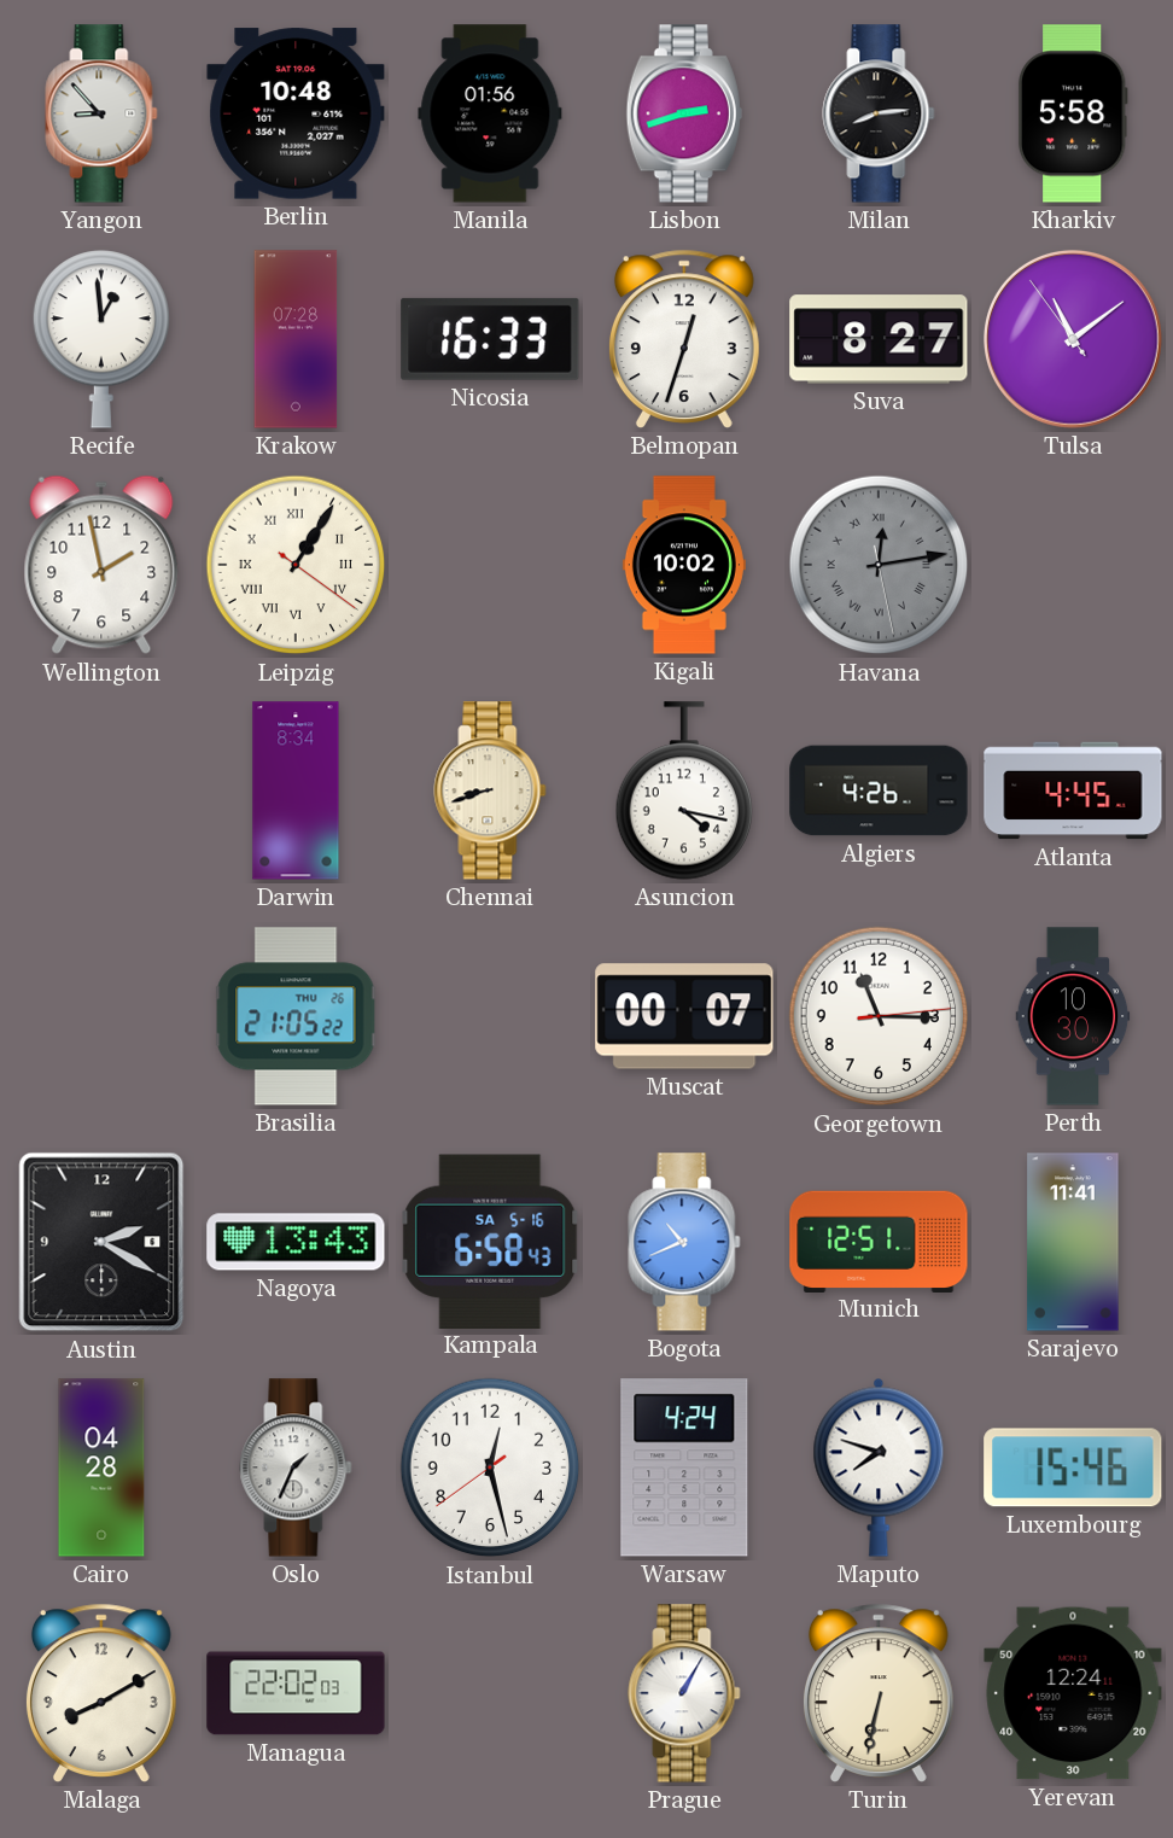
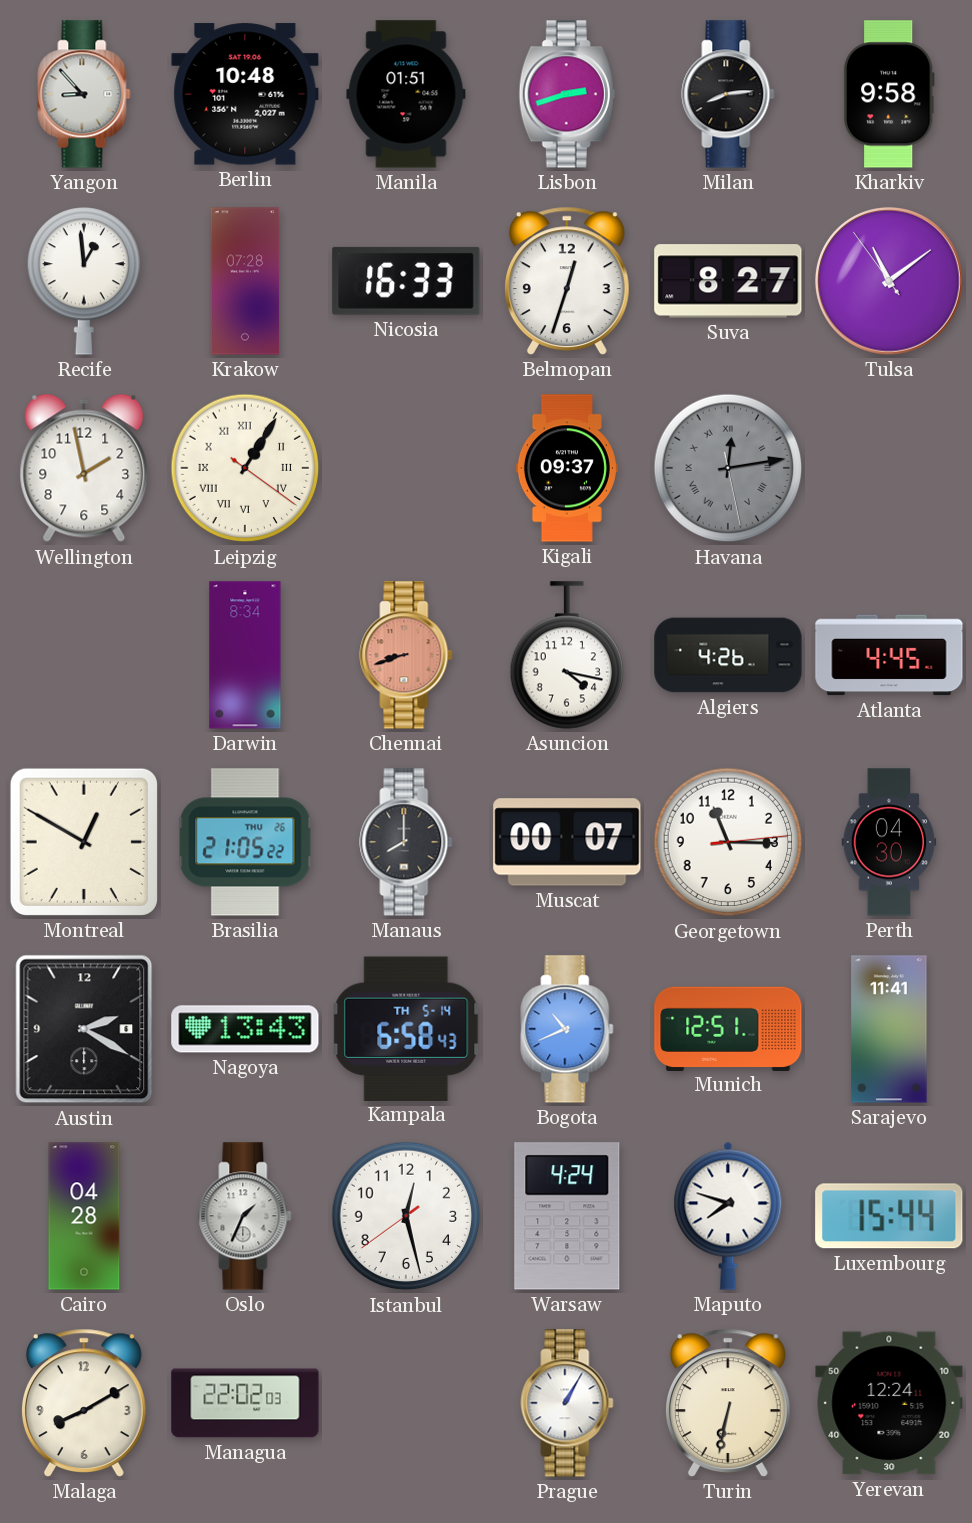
Manila: 01:56 -> 01:51
Kharkiv: 5:58 -> 9:58
Kigali: 10:02 -> 09:37
Chennai dial: cream -> salmon
Montreal: none -> 12:50
Manaus: none -> 8:00
Perth: 10:30 -> 04:30
Kampala date: SA 5-16 -> TH 5-14
Luxembourg: 15:46 -> 15:44
